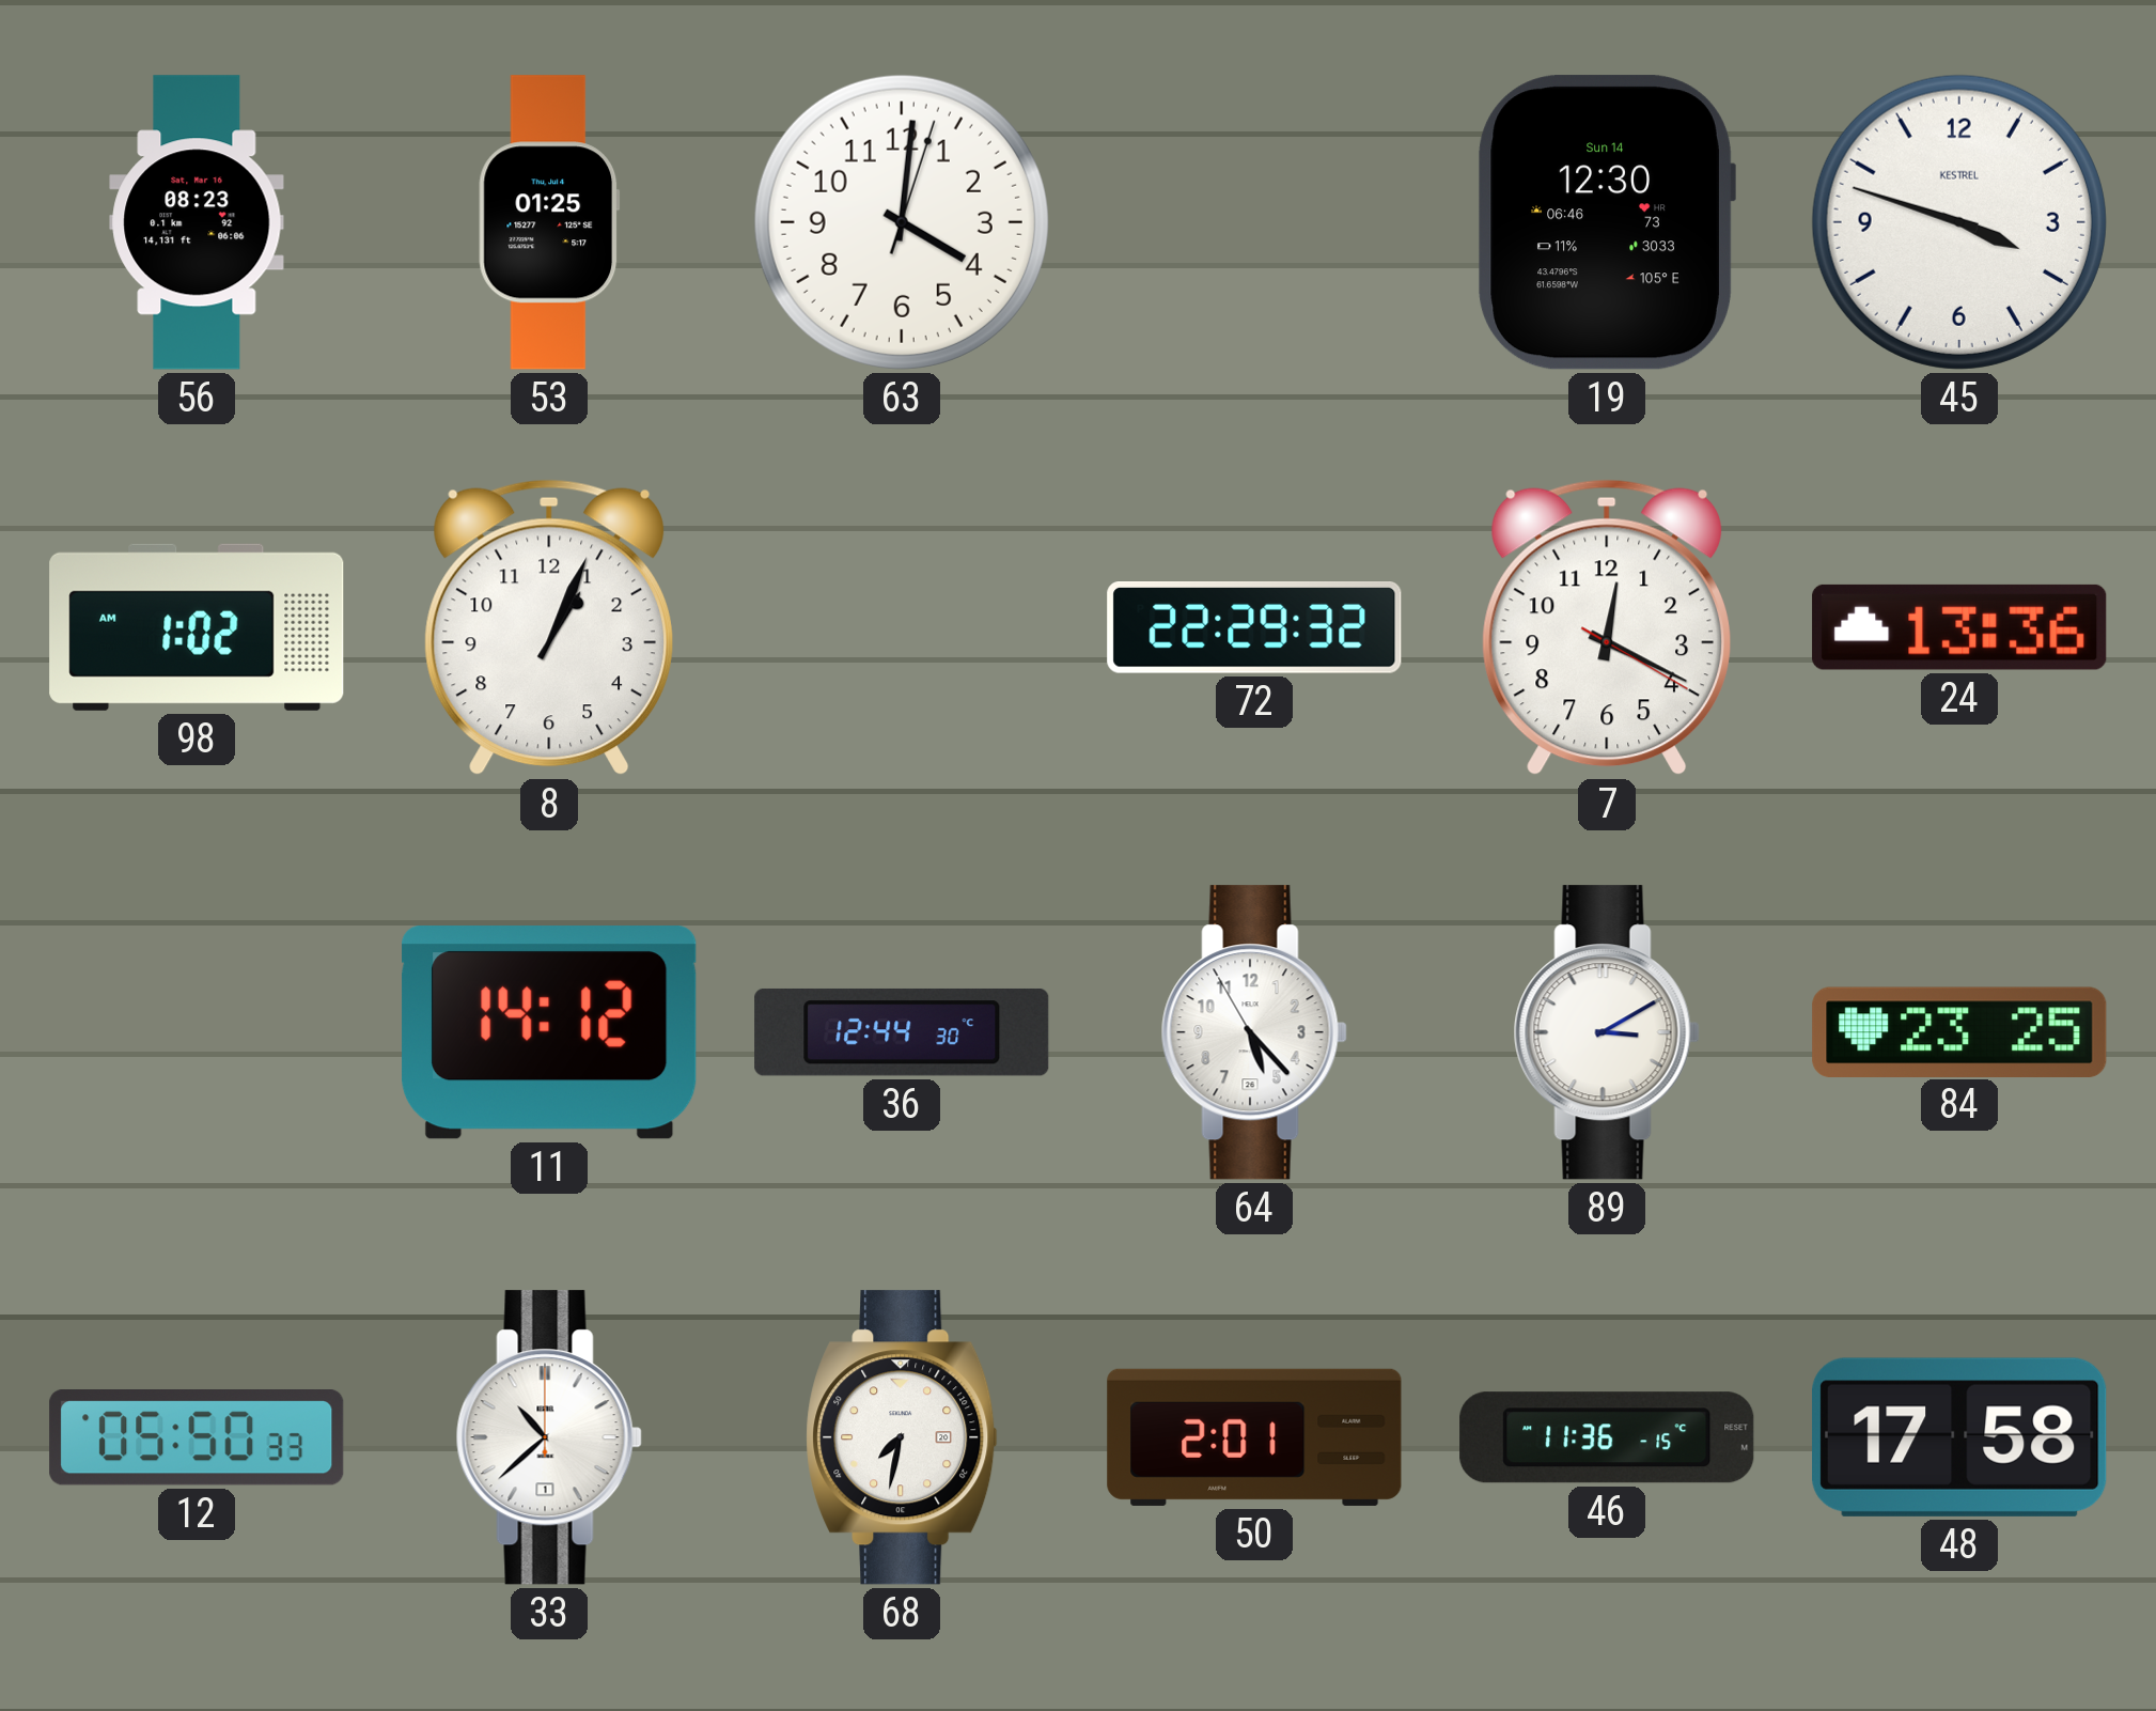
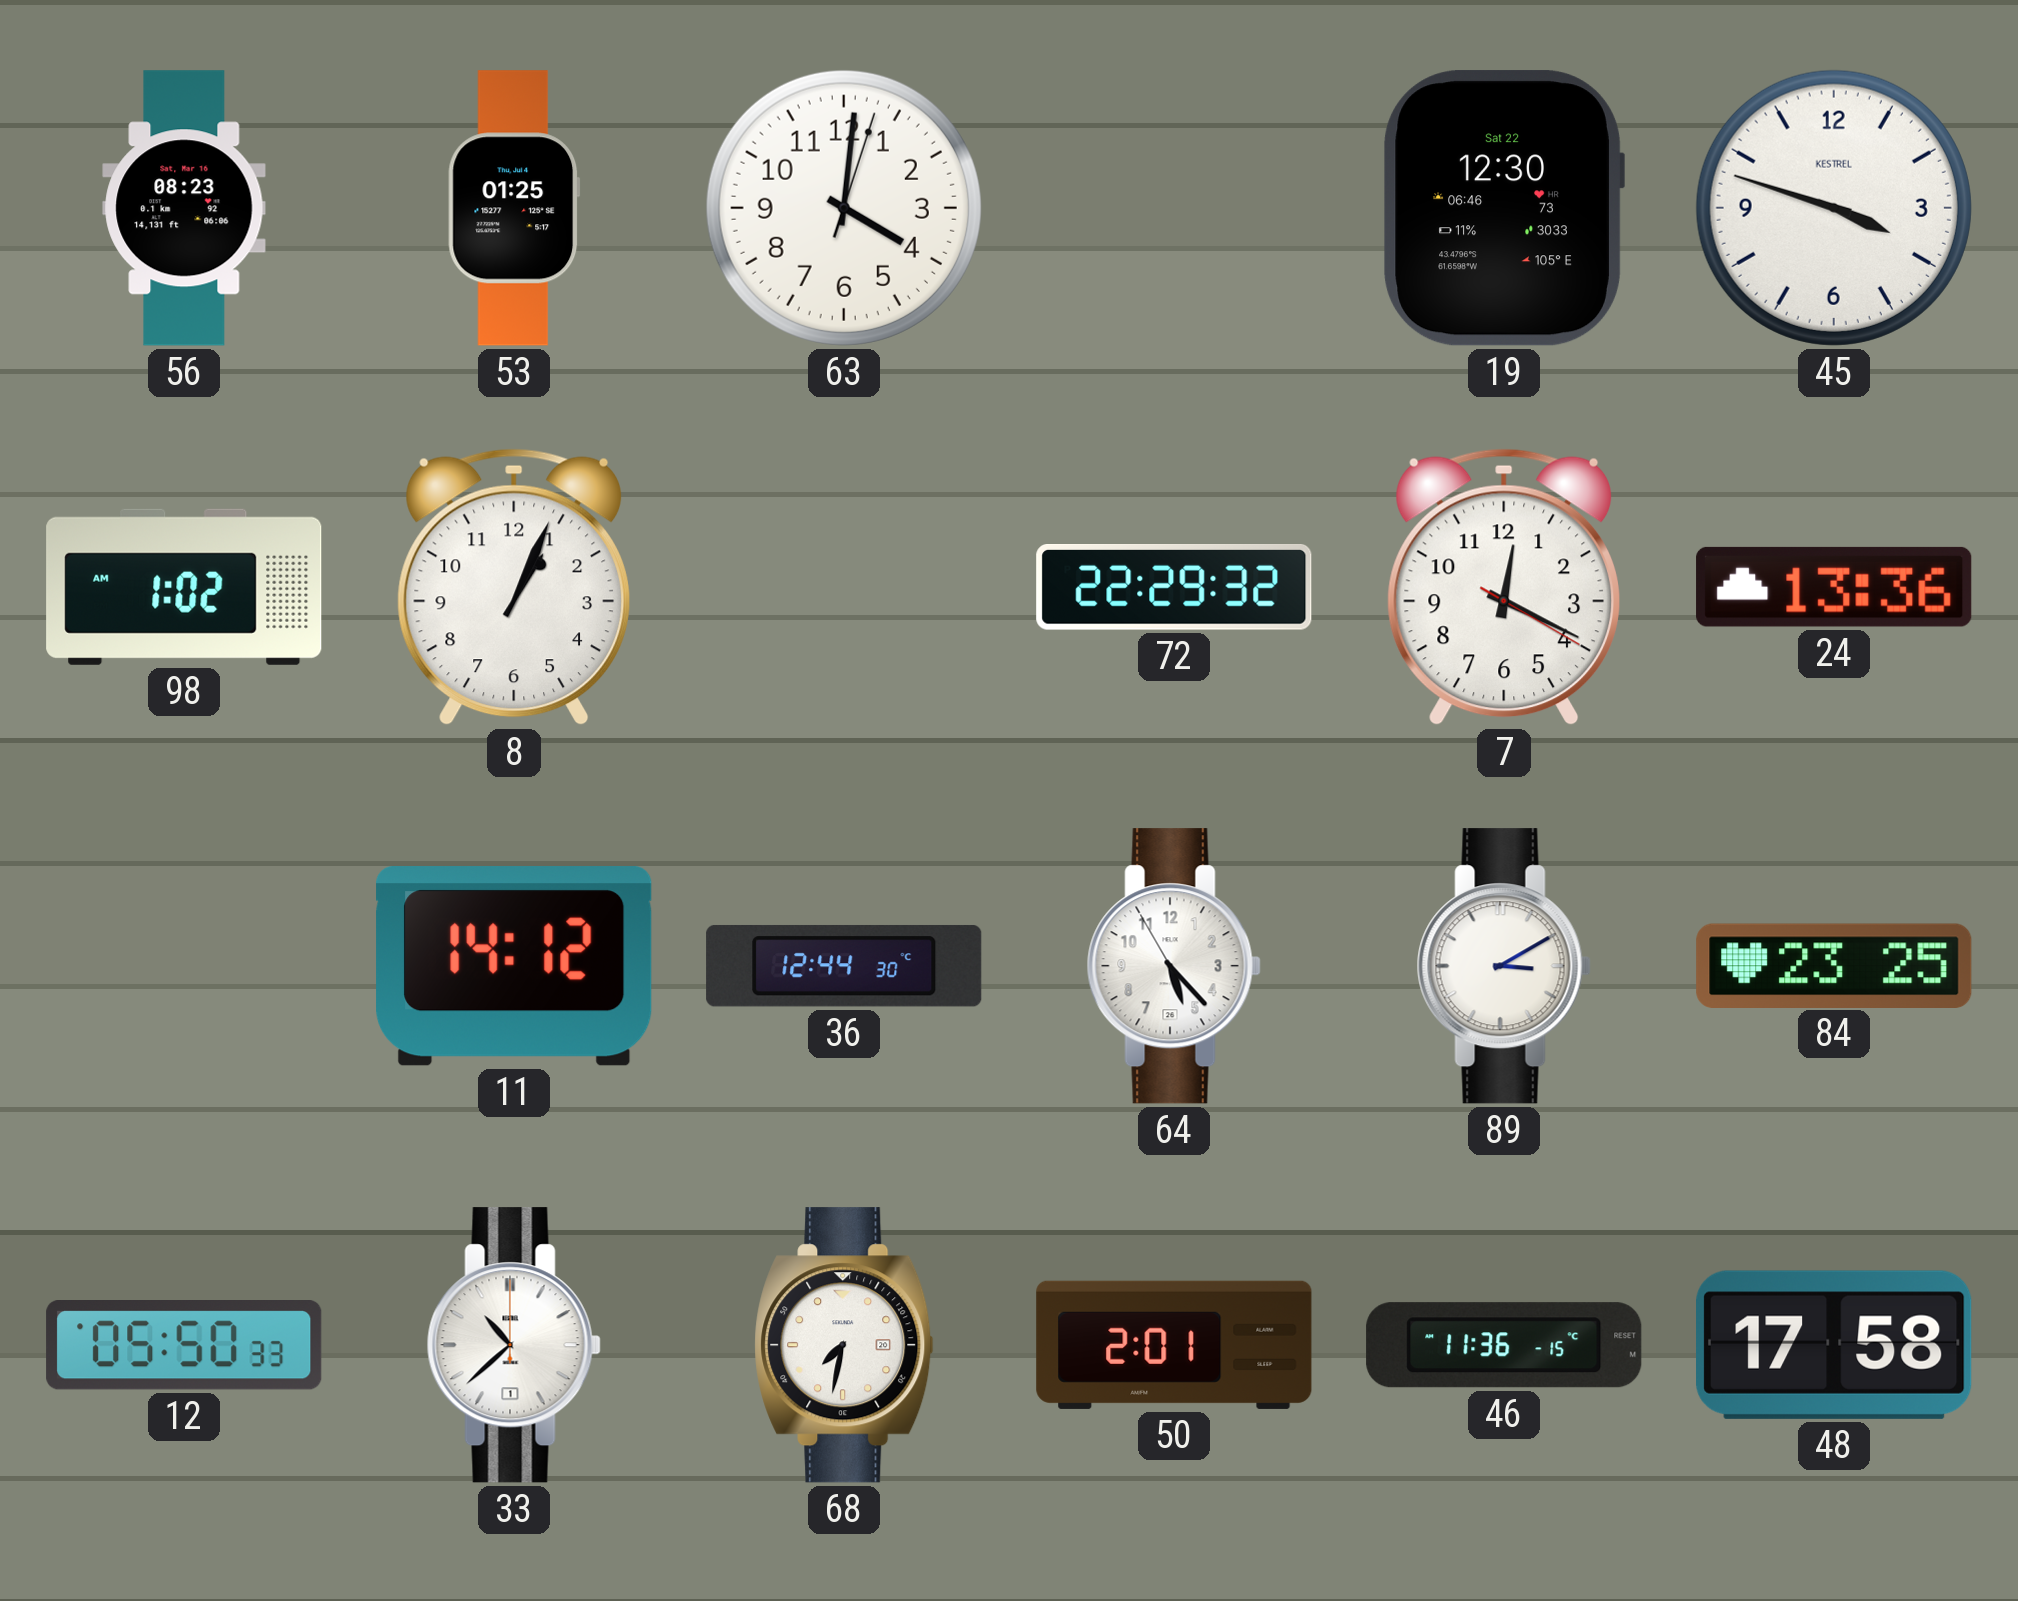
19 date: Sun 14 -> Sat 22
